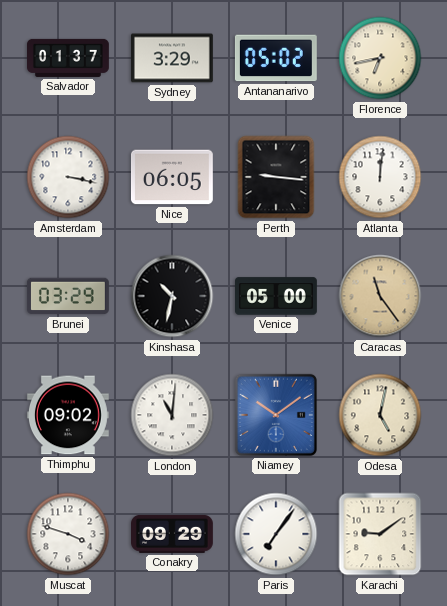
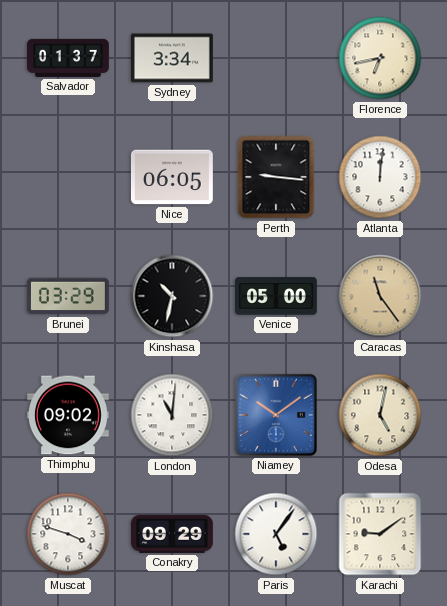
Sydney: 3:29 -> 3:34
Antananarivo: 05:02 -> none
Amsterdam: 3:17 -> none
Paris: 7:06 -> 5:06
